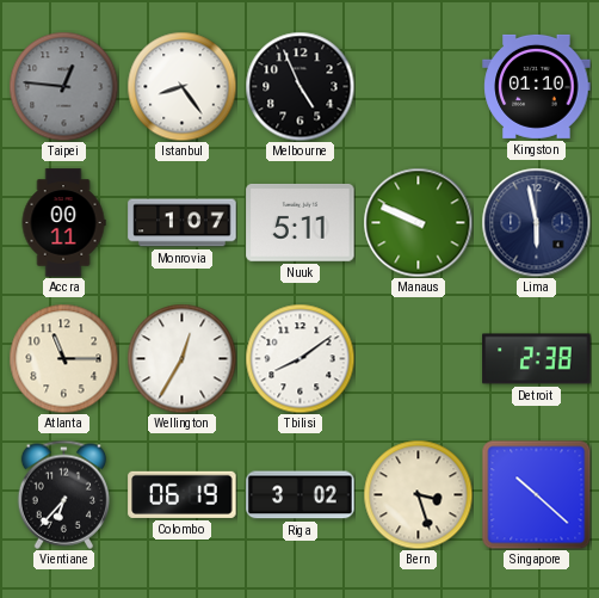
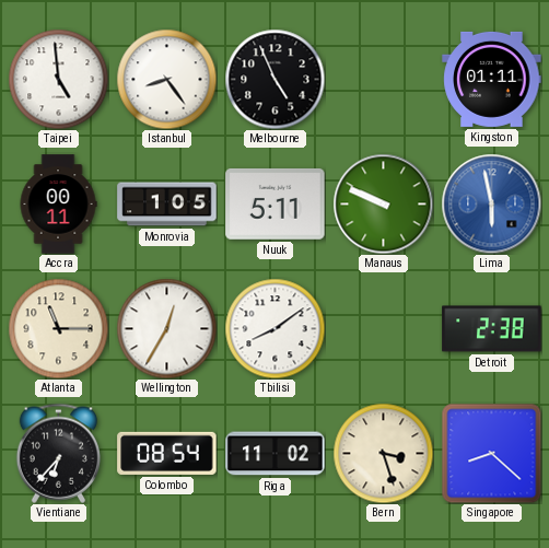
Taipei: 12:46 -> 4:59
Taipei dial: grey -> white
Kingston: 01:10 -> 01:11
Monrovia: 1:07 -> 1:05
Lima dial: navy -> blue
Colombo: 06:19 -> 08:54
Riga: 3:02 -> 11:02
Singapore: 10:22 -> 8:22
